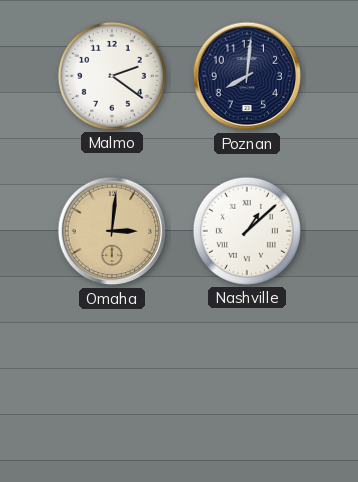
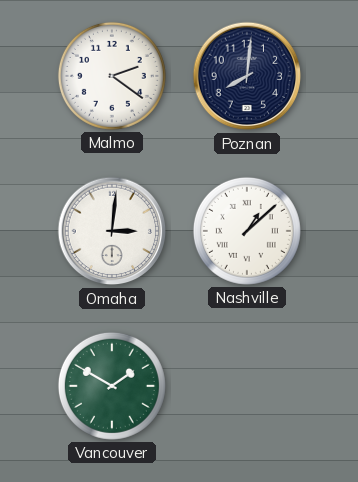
Omaha dial: champagne -> white
Vancouver: none -> 1:50
